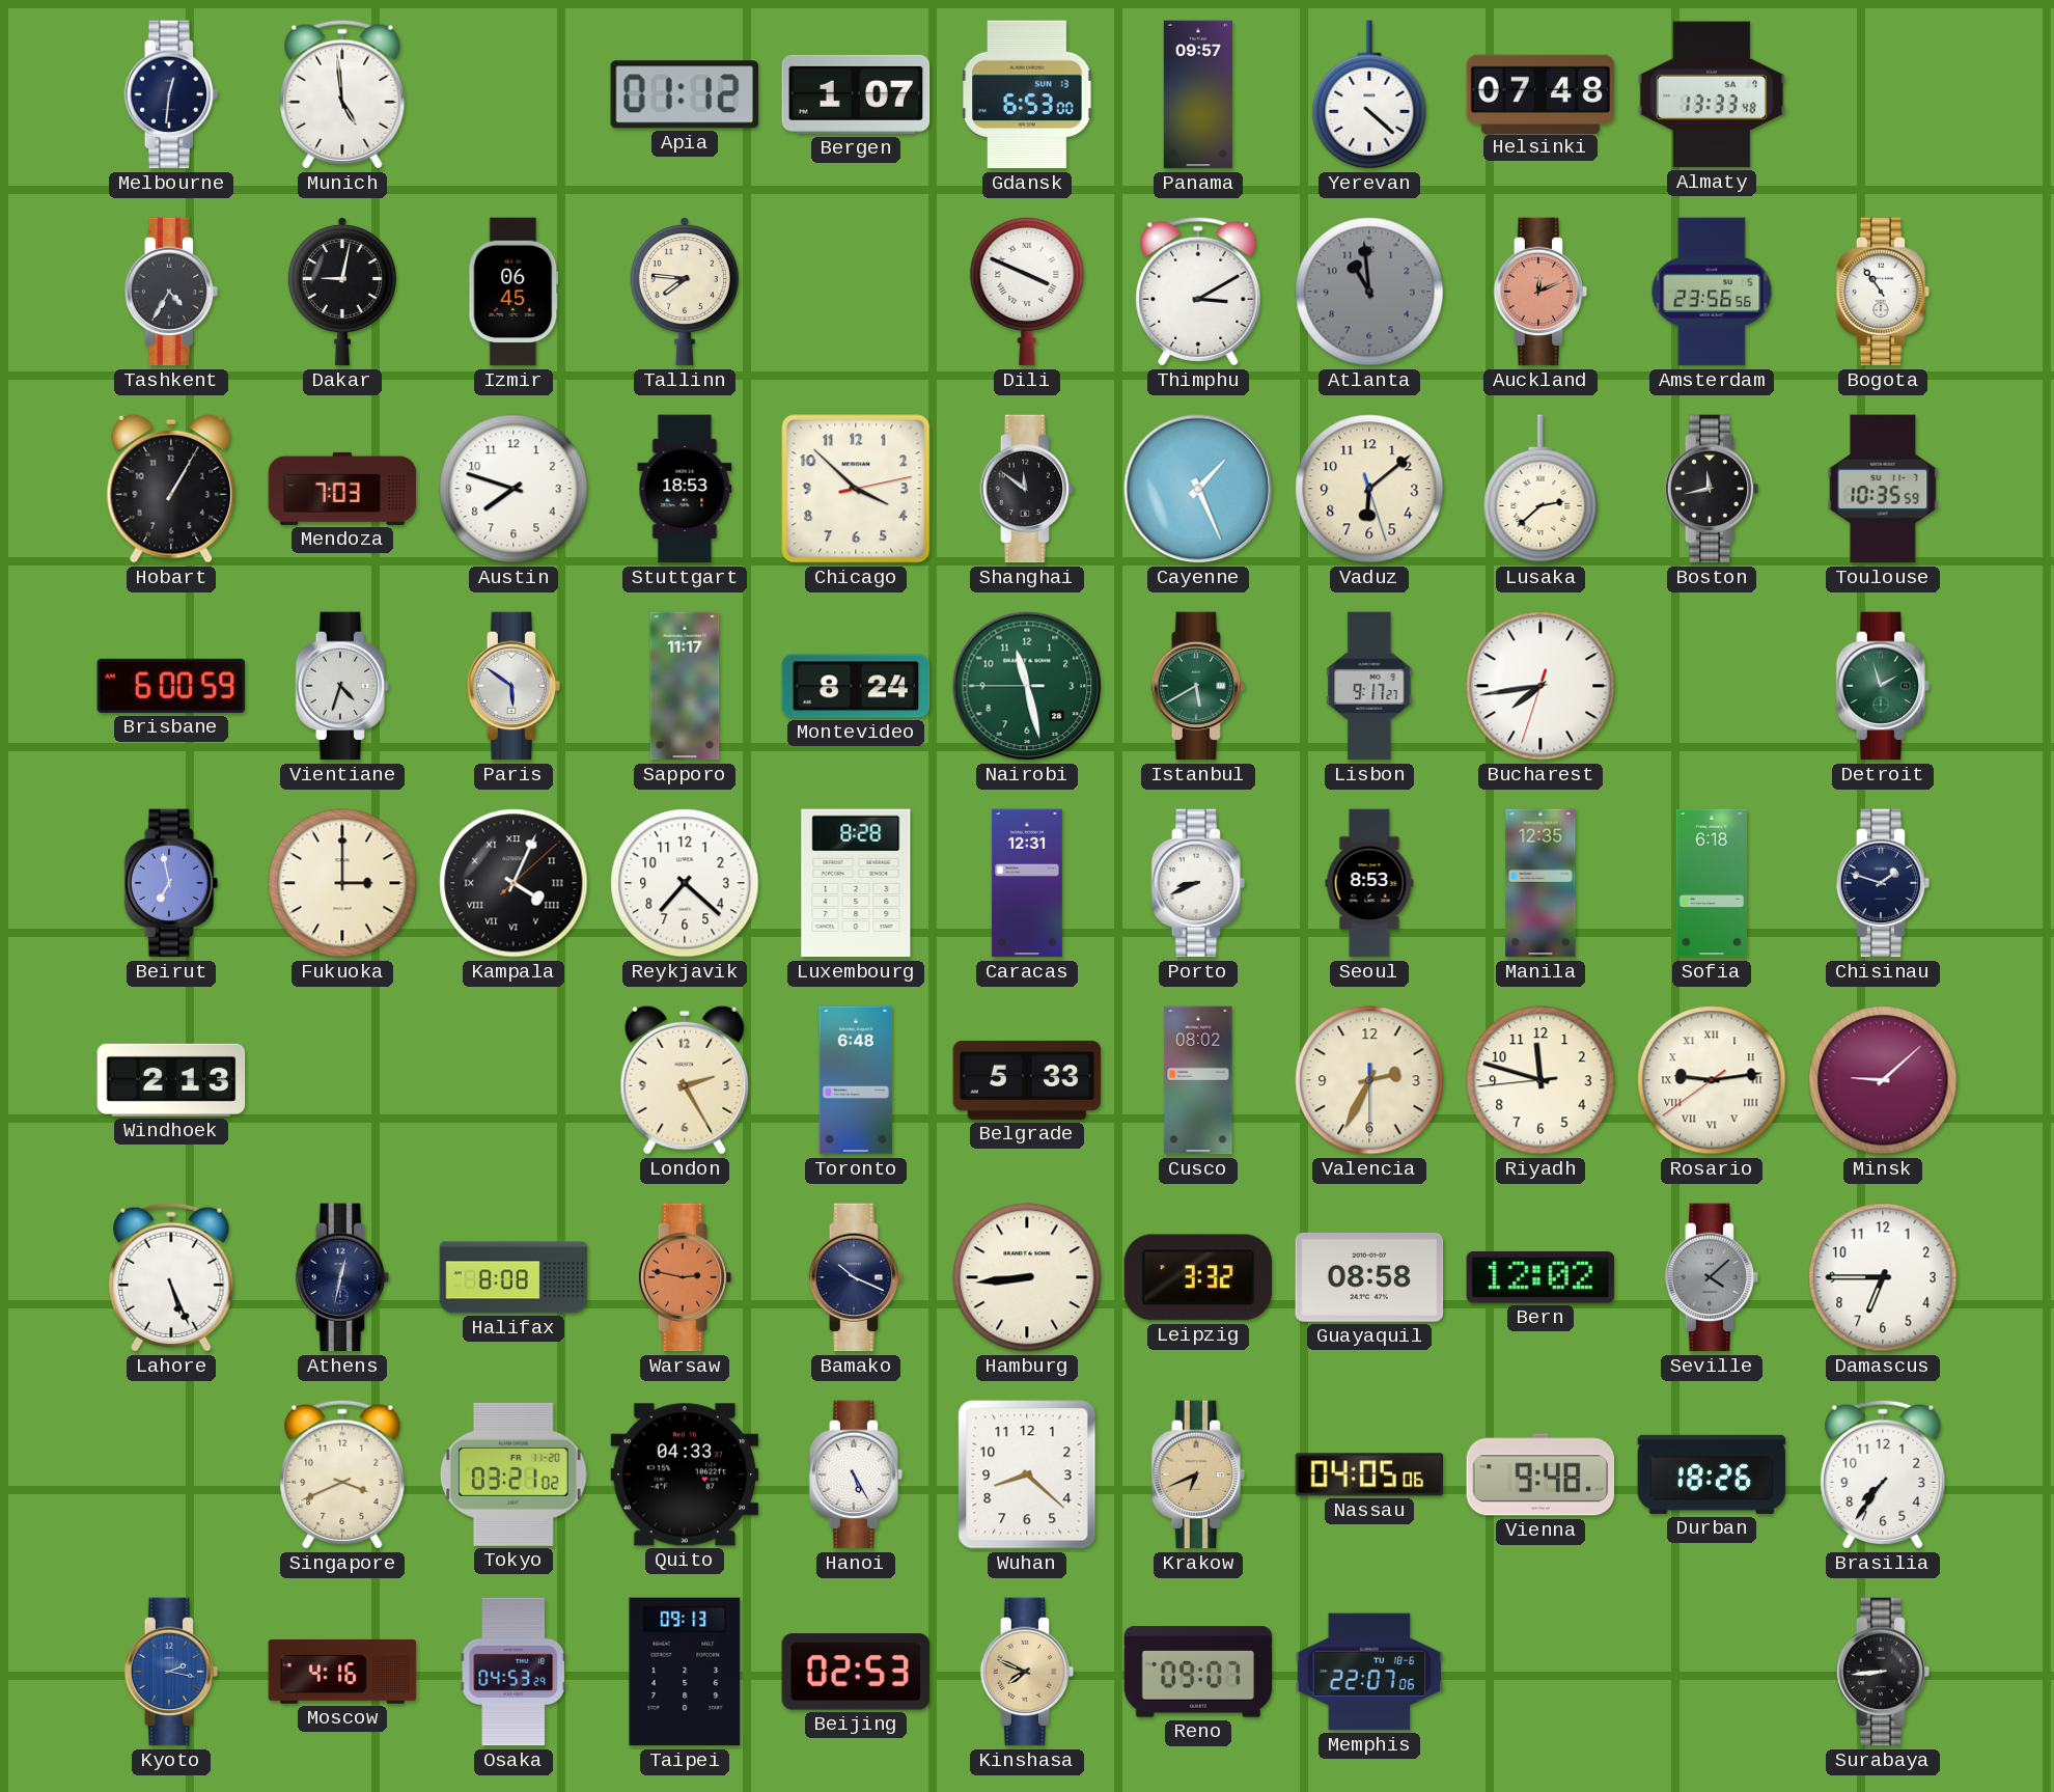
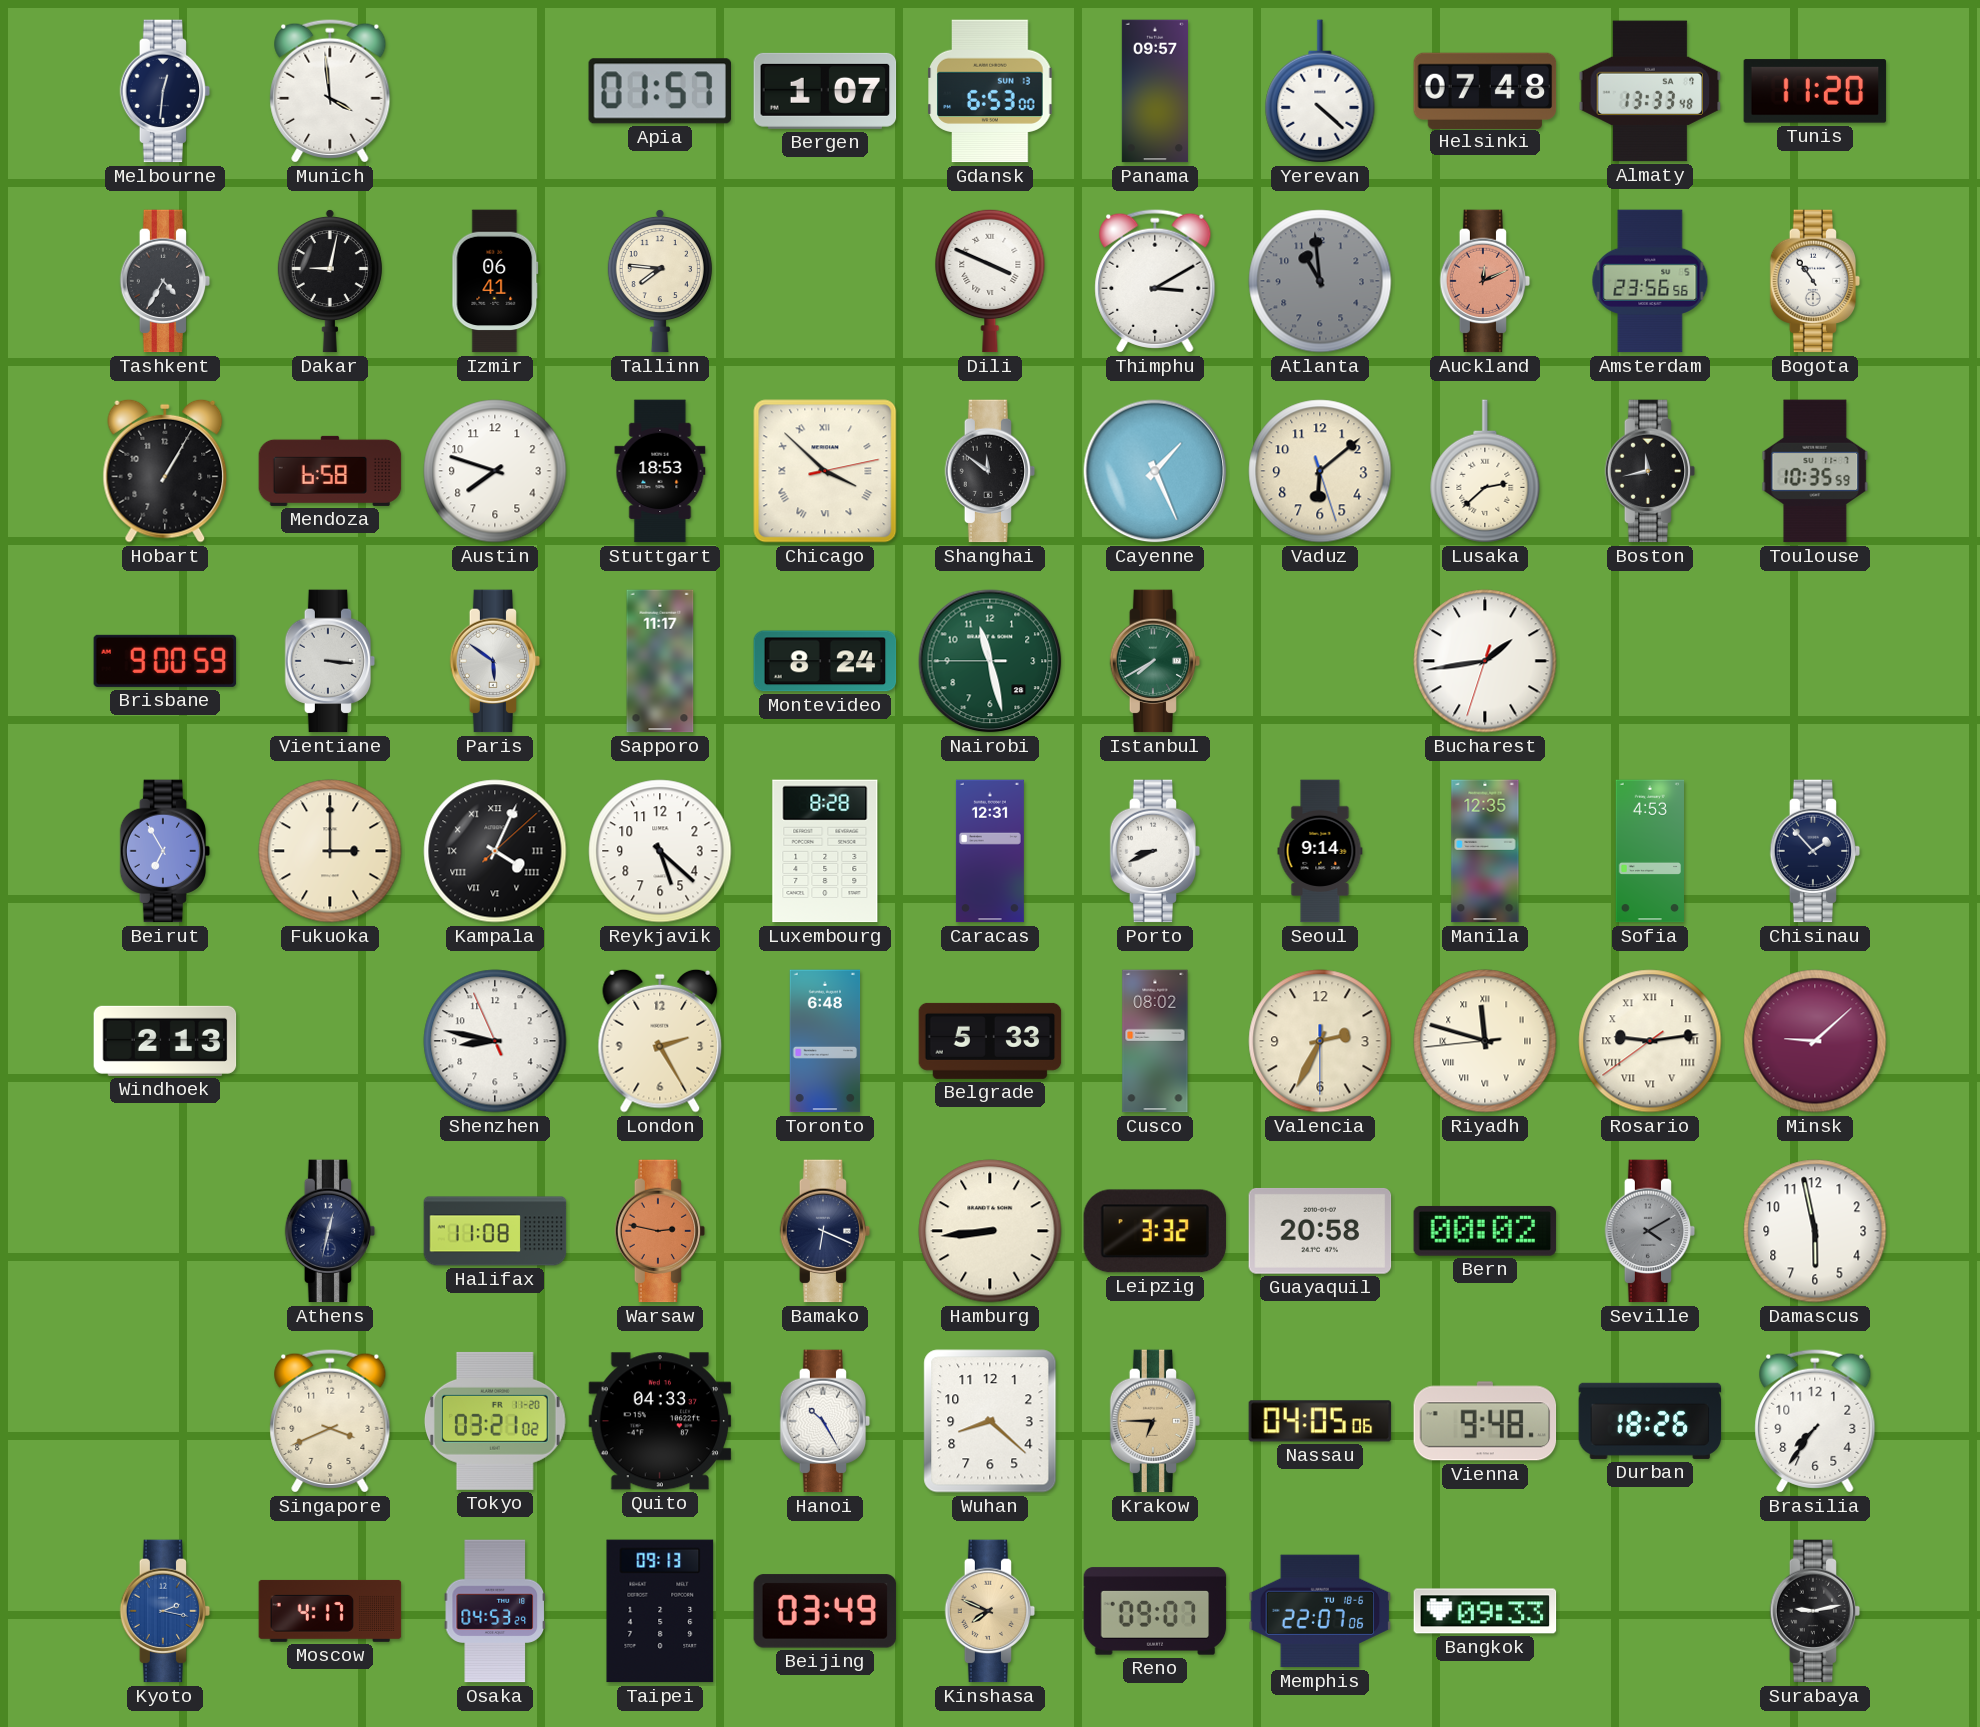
Munich: 4:59 -> 3:59
Apia: 01:12 -> 01:57
Tunis: none -> 11:20
Izmir: 06:45 -> 06:41
Mendoza: 7:03 -> 6:58
Chicago numerals: Arabic -> Roman
Brisbane: 6:00 -> 9:00
Vientiane: 4:33 -> 3:16
Istanbul: 5:40 -> 7:40
Lisbon: 9:17 -> none
Bucharest: 7:43 -> 1:43
Detroit: 1:57 -> none
Beirut: 6:58 -> 6:55
Reykjavik: 7:22 -> 5:22
Seoul: 8:53 -> 9:14
Sofia: 6:18 -> 4:53
Chisinau: 1:48 -> 1:53
Shenzhen: none -> 8:46
Riyadh numerals: Arabic -> Roman
Lahore: 5:26 -> none
Halifax: 8:08 -> 11:08
Bamako: 10:19 -> 6:19
Guayaquil: 08:58 -> 20:58
Bern: 12:02 -> 00:02
Seville: 4:08 -> 4:10
Damascus: 6:45 -> 5:58
Hanoi: 5:25 -> 10:25
Krakow: 6:41 -> 6:45
Moscow: 4:16 -> 4:17
Beijing: 02:53 -> 03:49
Bangkok: none -> 09:33
Surabaya: 8:44 -> 9:13
